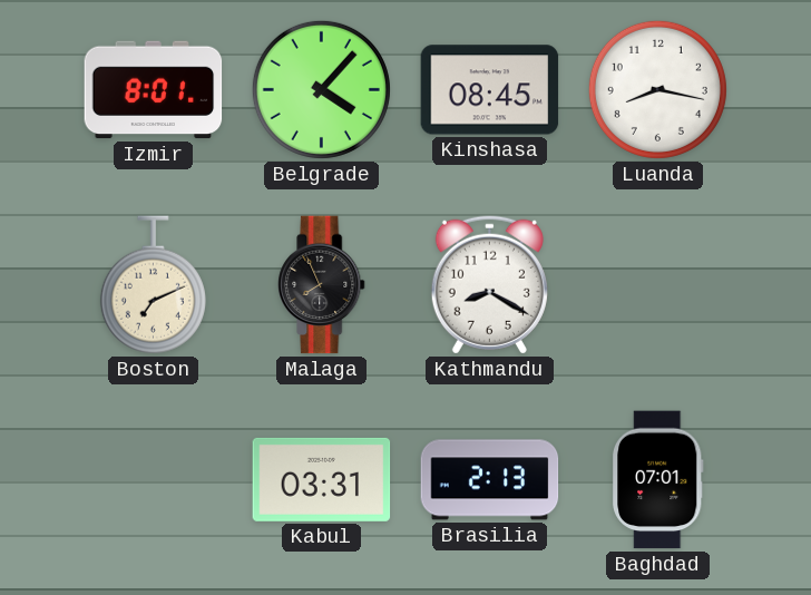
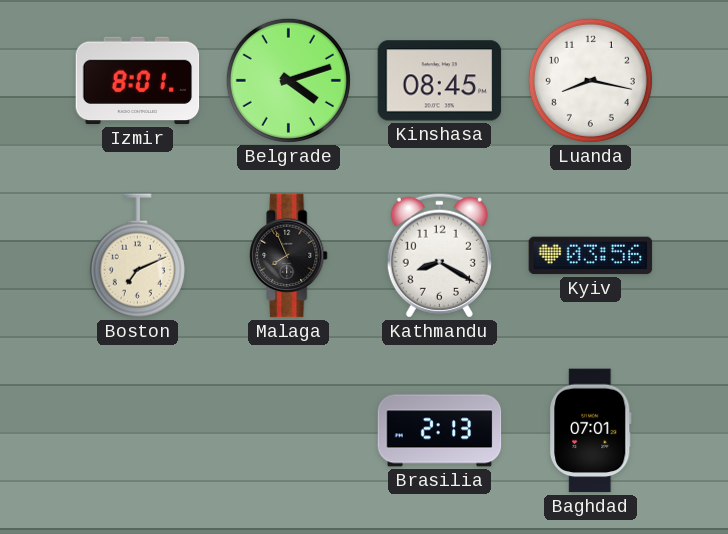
Belgrade: 4:07 -> 4:12
Kyiv: none -> 03:56
Kabul: 03:31 -> none
